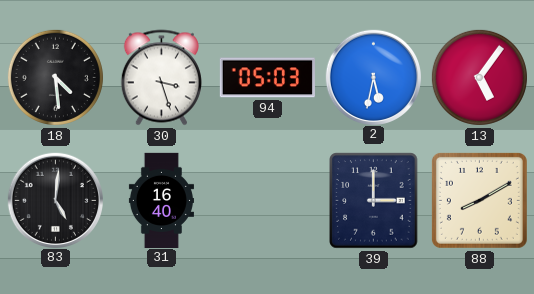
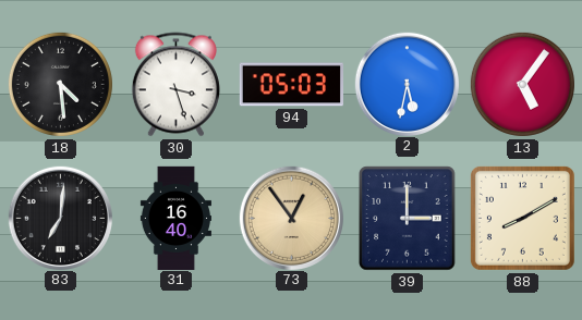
83: 5:01 -> 7:01
73: none -> 12:54
